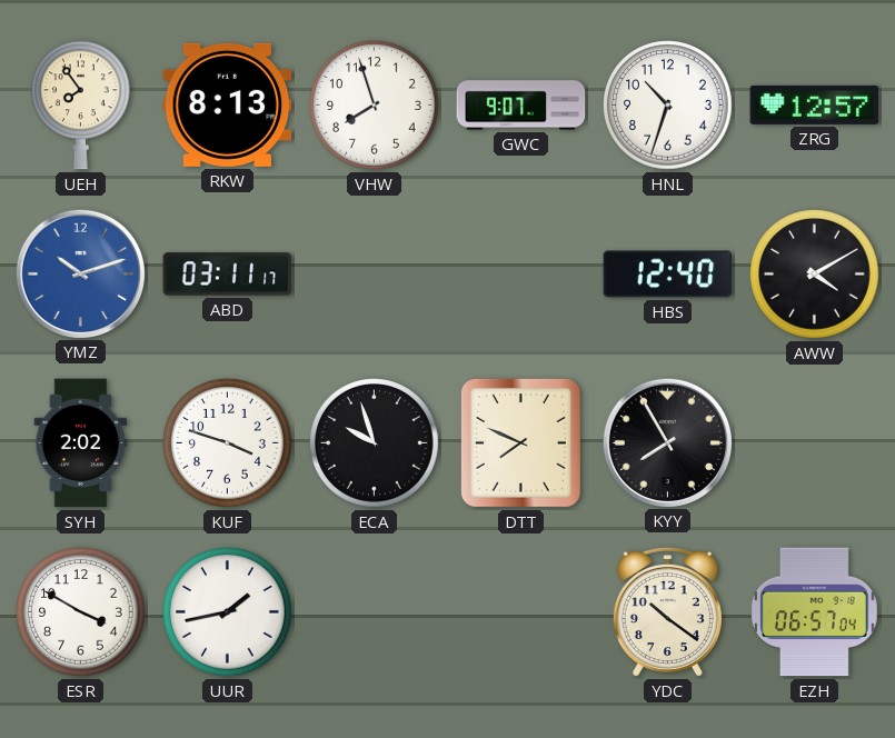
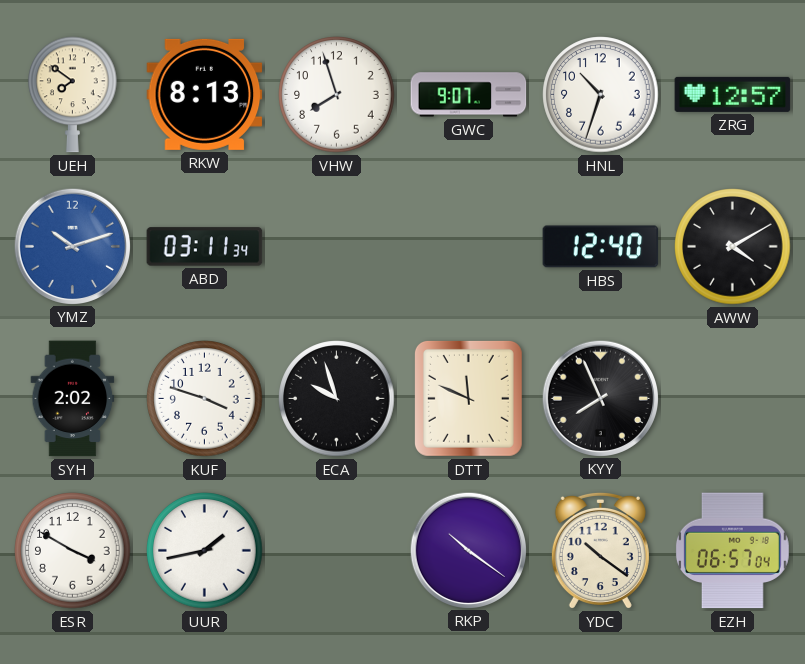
UEH: 7:54 -> 7:51
ABD: 03:11:17 -> 03:11:34
DTT: 7:49 -> 11:49
KYY: 7:55 -> 7:56
RKP: none -> 10:21
